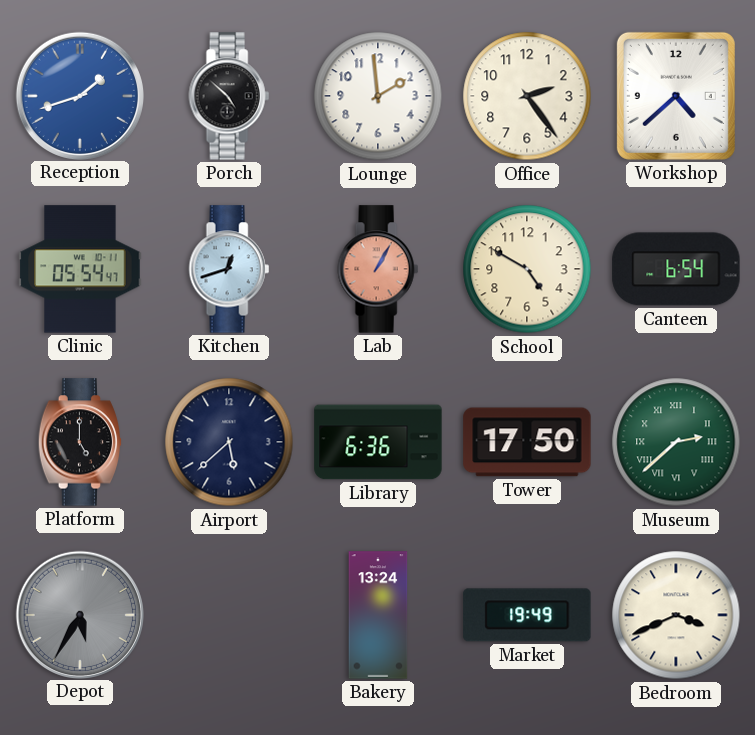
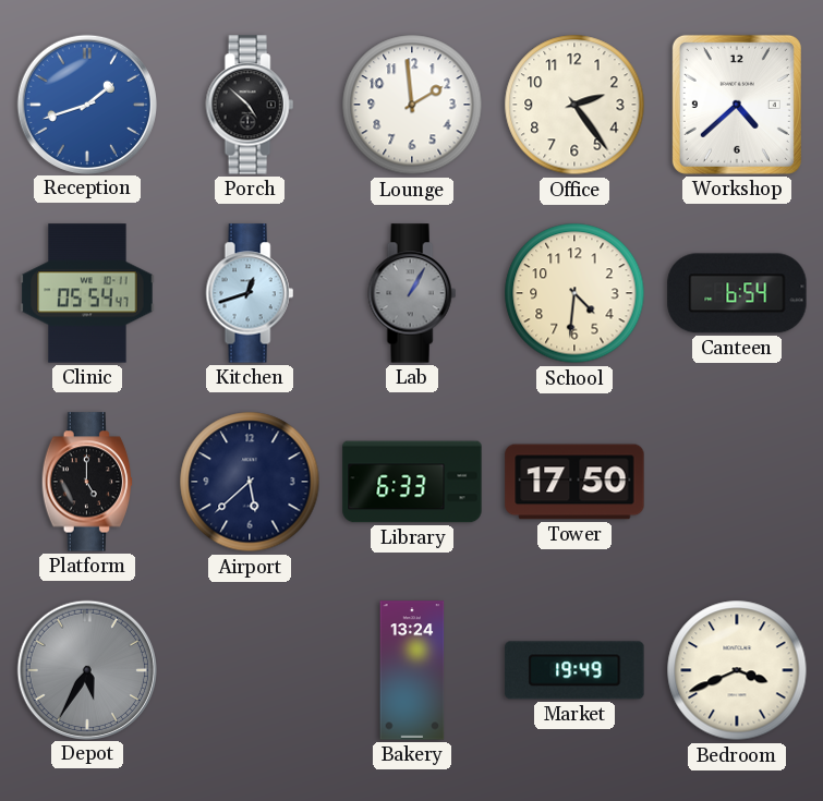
Lab dial: salmon -> grey
School: 4:50 -> 4:31
Library: 6:36 -> 6:33
Museum: 2:38 -> none
